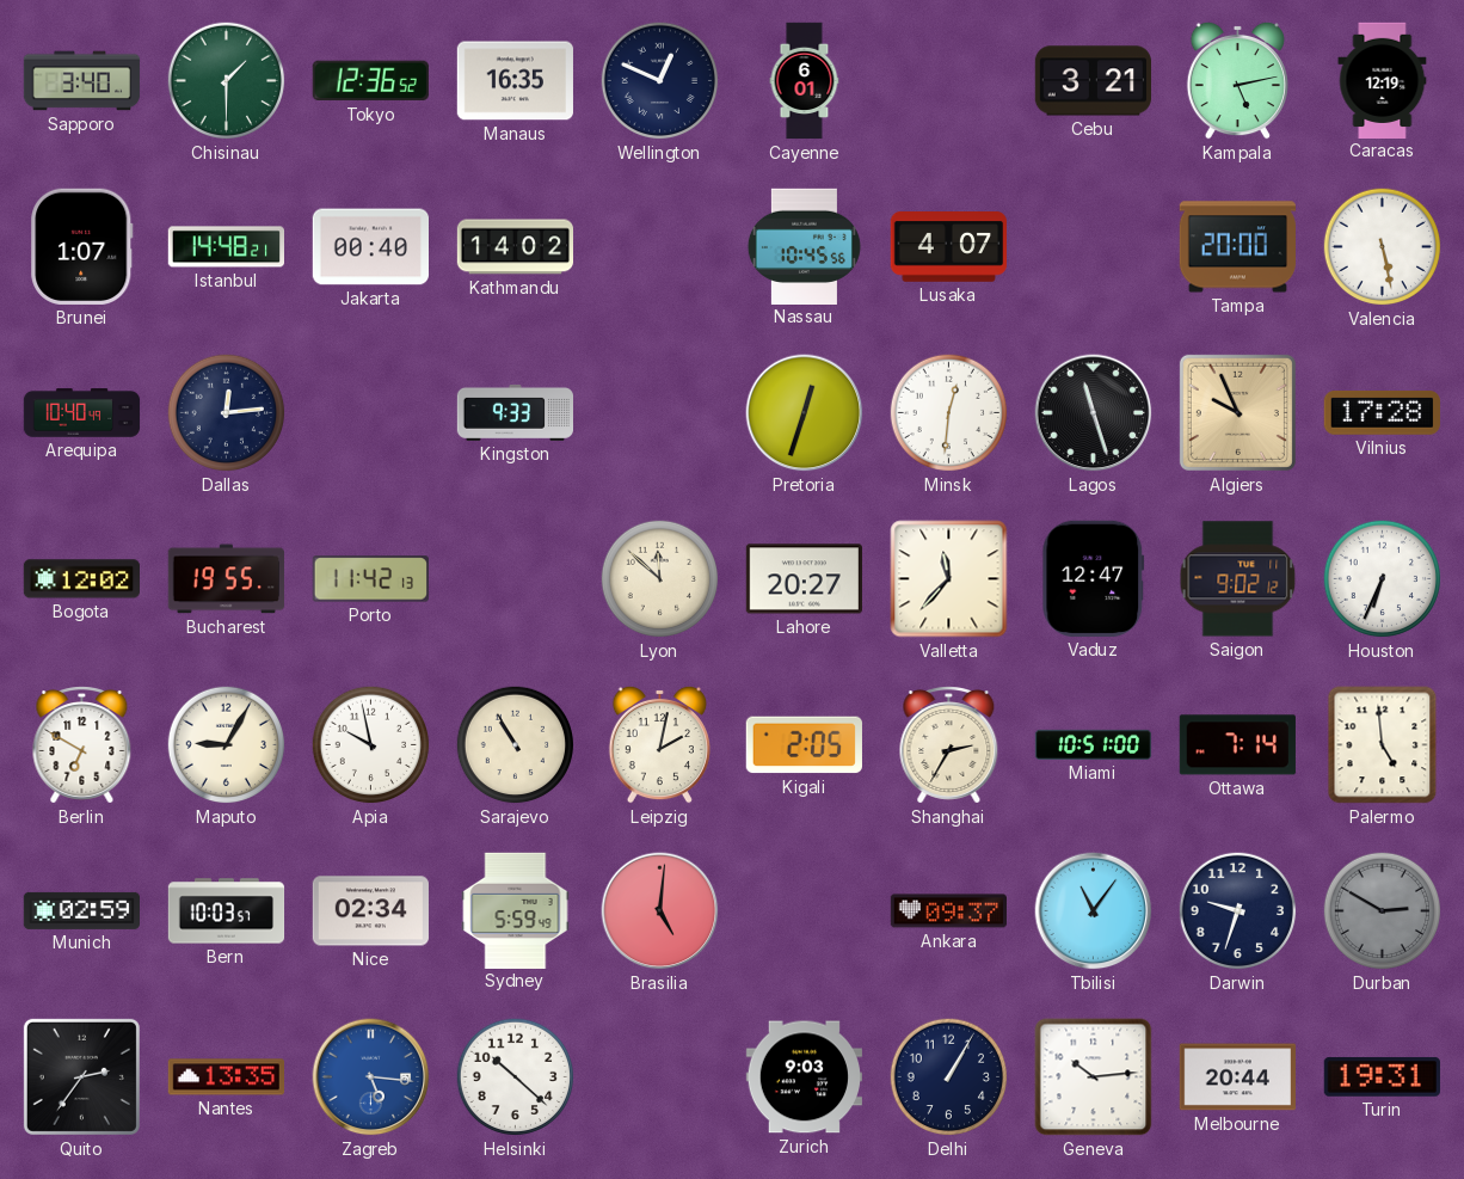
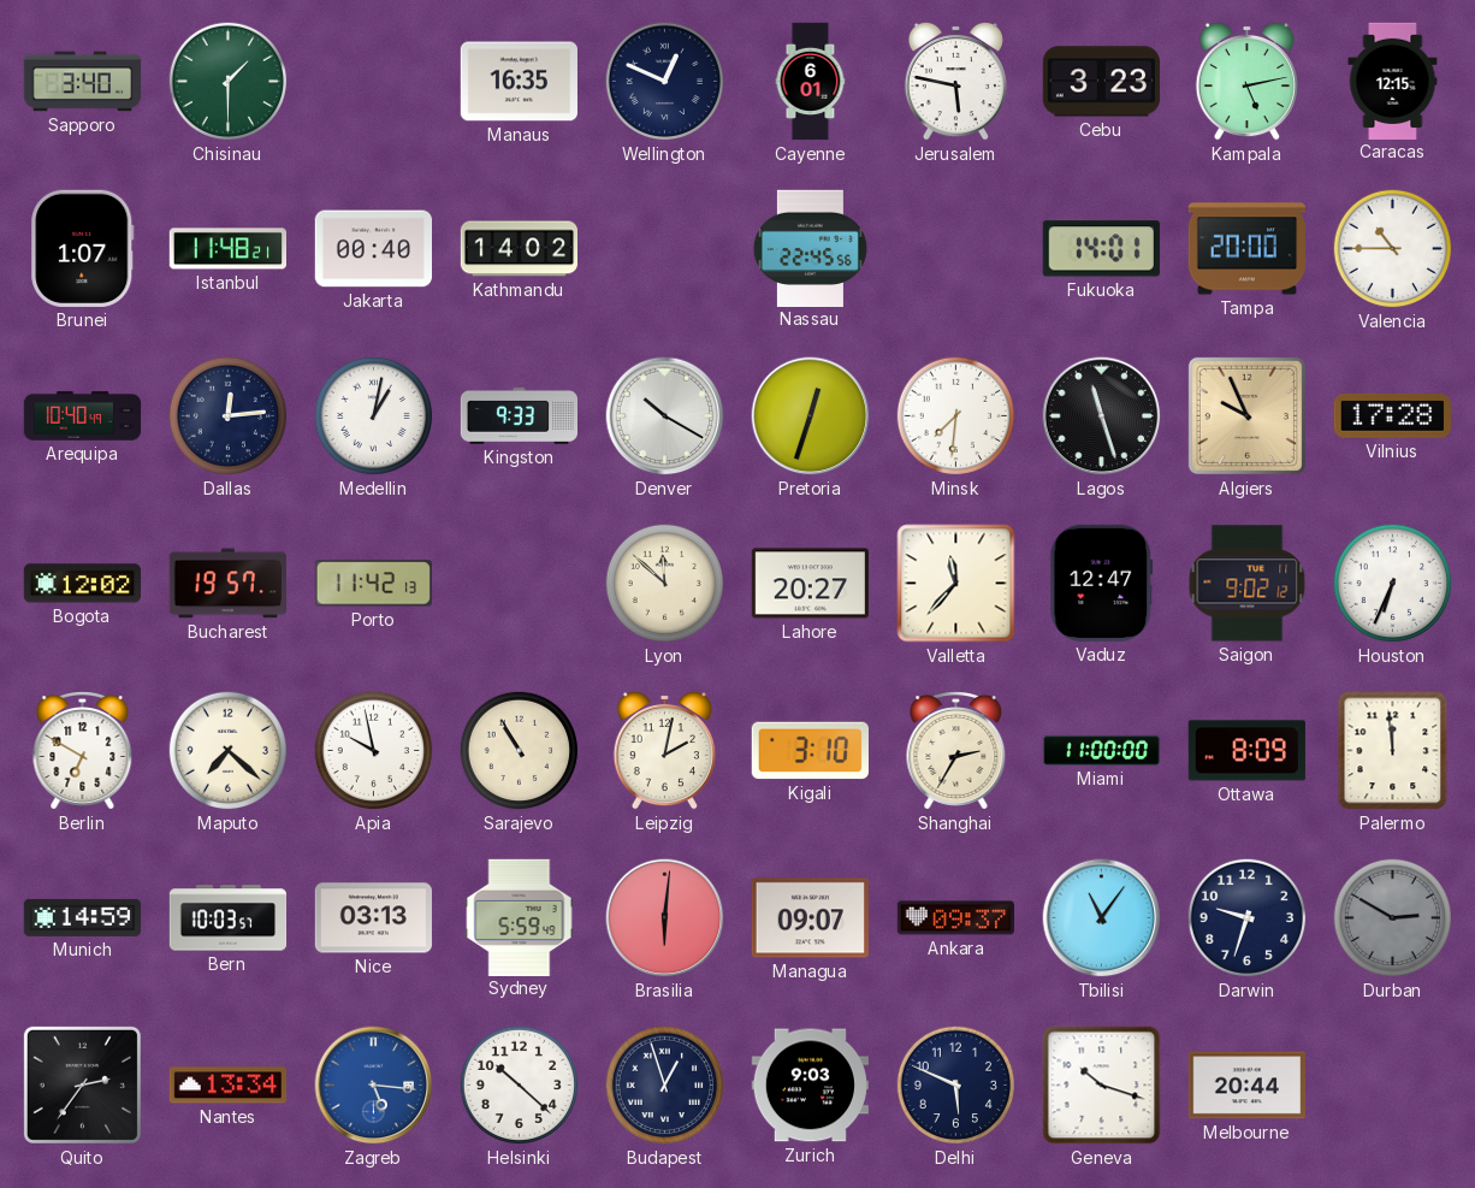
Tokyo: 12:36 -> none
Jerusalem: none -> 5:47
Cebu: 3:21 -> 3:23
Caracas: 12:19 -> 12:15
Istanbul: 14:48 -> 11:48
Nassau: 10:45 -> 22:45
Lusaka: 4:07 -> none
Fukuoka: none -> 14:01
Valencia: 5:28 -> 10:45
Medellin: none -> 1:02
Denver: none -> 10:20
Minsk: 12:31 -> 7:31
Bucharest: 19:55 -> 19:57
Maputo: 9:05 -> 7:22
Kigali: 2:05 -> 3:10
Miami: 10:51 -> 11:00
Ottawa: 7:14 -> 8:09
Palermo: 4:59 -> 11:59
Munich: 02:59 -> 14:59
Nice: 02:34 -> 03:13
Brasilia: 5:01 -> 6:01
Managua: none -> 09:07
Nantes: 13:35 -> 13:34
Budapest: none -> 12:57
Delhi: 1:05 -> 5:49
Geneva: 10:14 -> 10:18
Turin: 19:31 -> none
